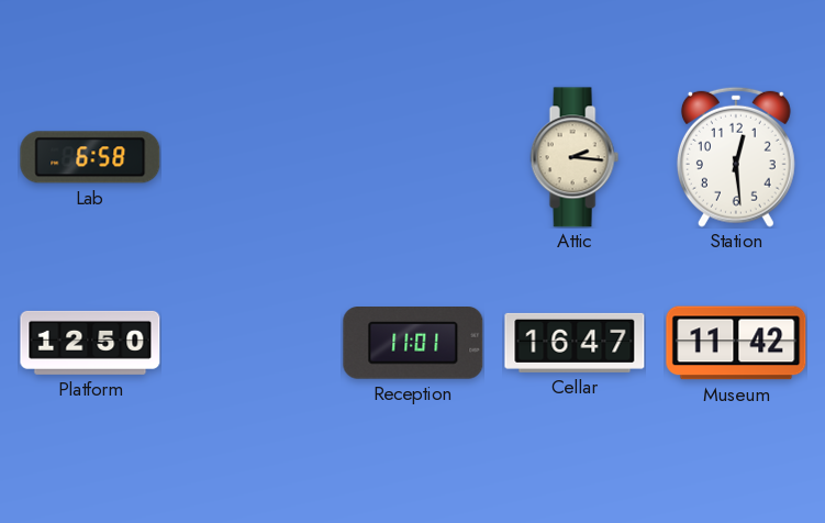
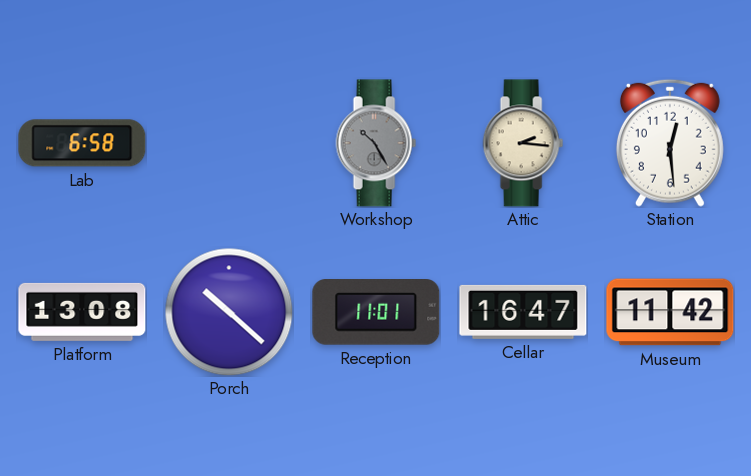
Workshop: none -> 10:25
Platform: 12:50 -> 13:08
Porch: none -> 10:22
